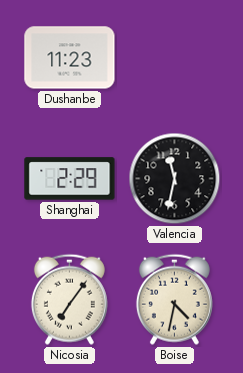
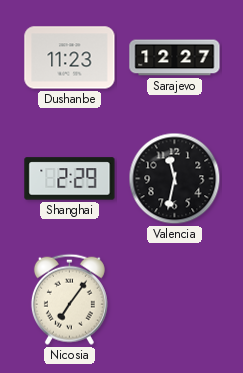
Sarajevo: none -> 12:27
Boise: 4:32 -> none
